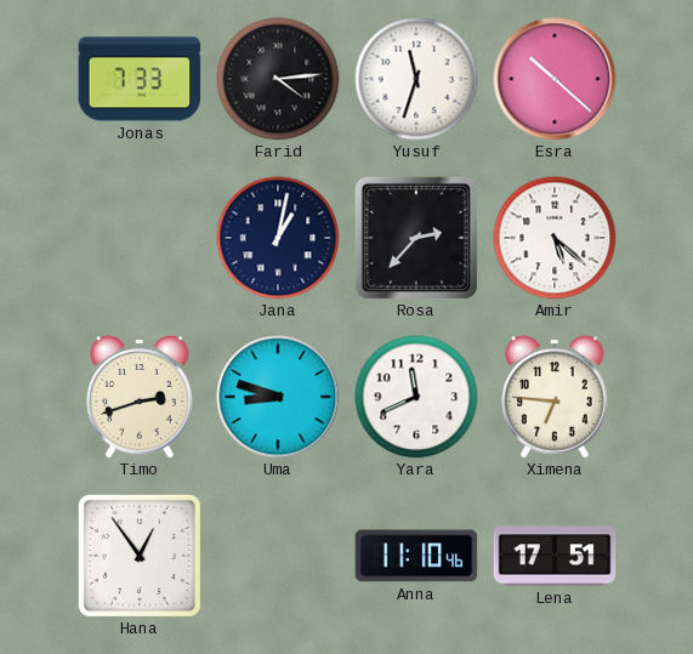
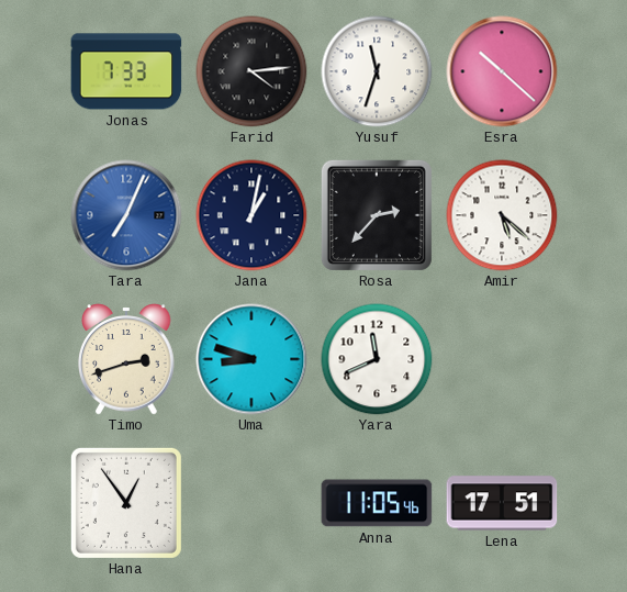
Tara: none -> 7:04
Ximena: 6:46 -> none
Anna: 11:10 -> 11:05
